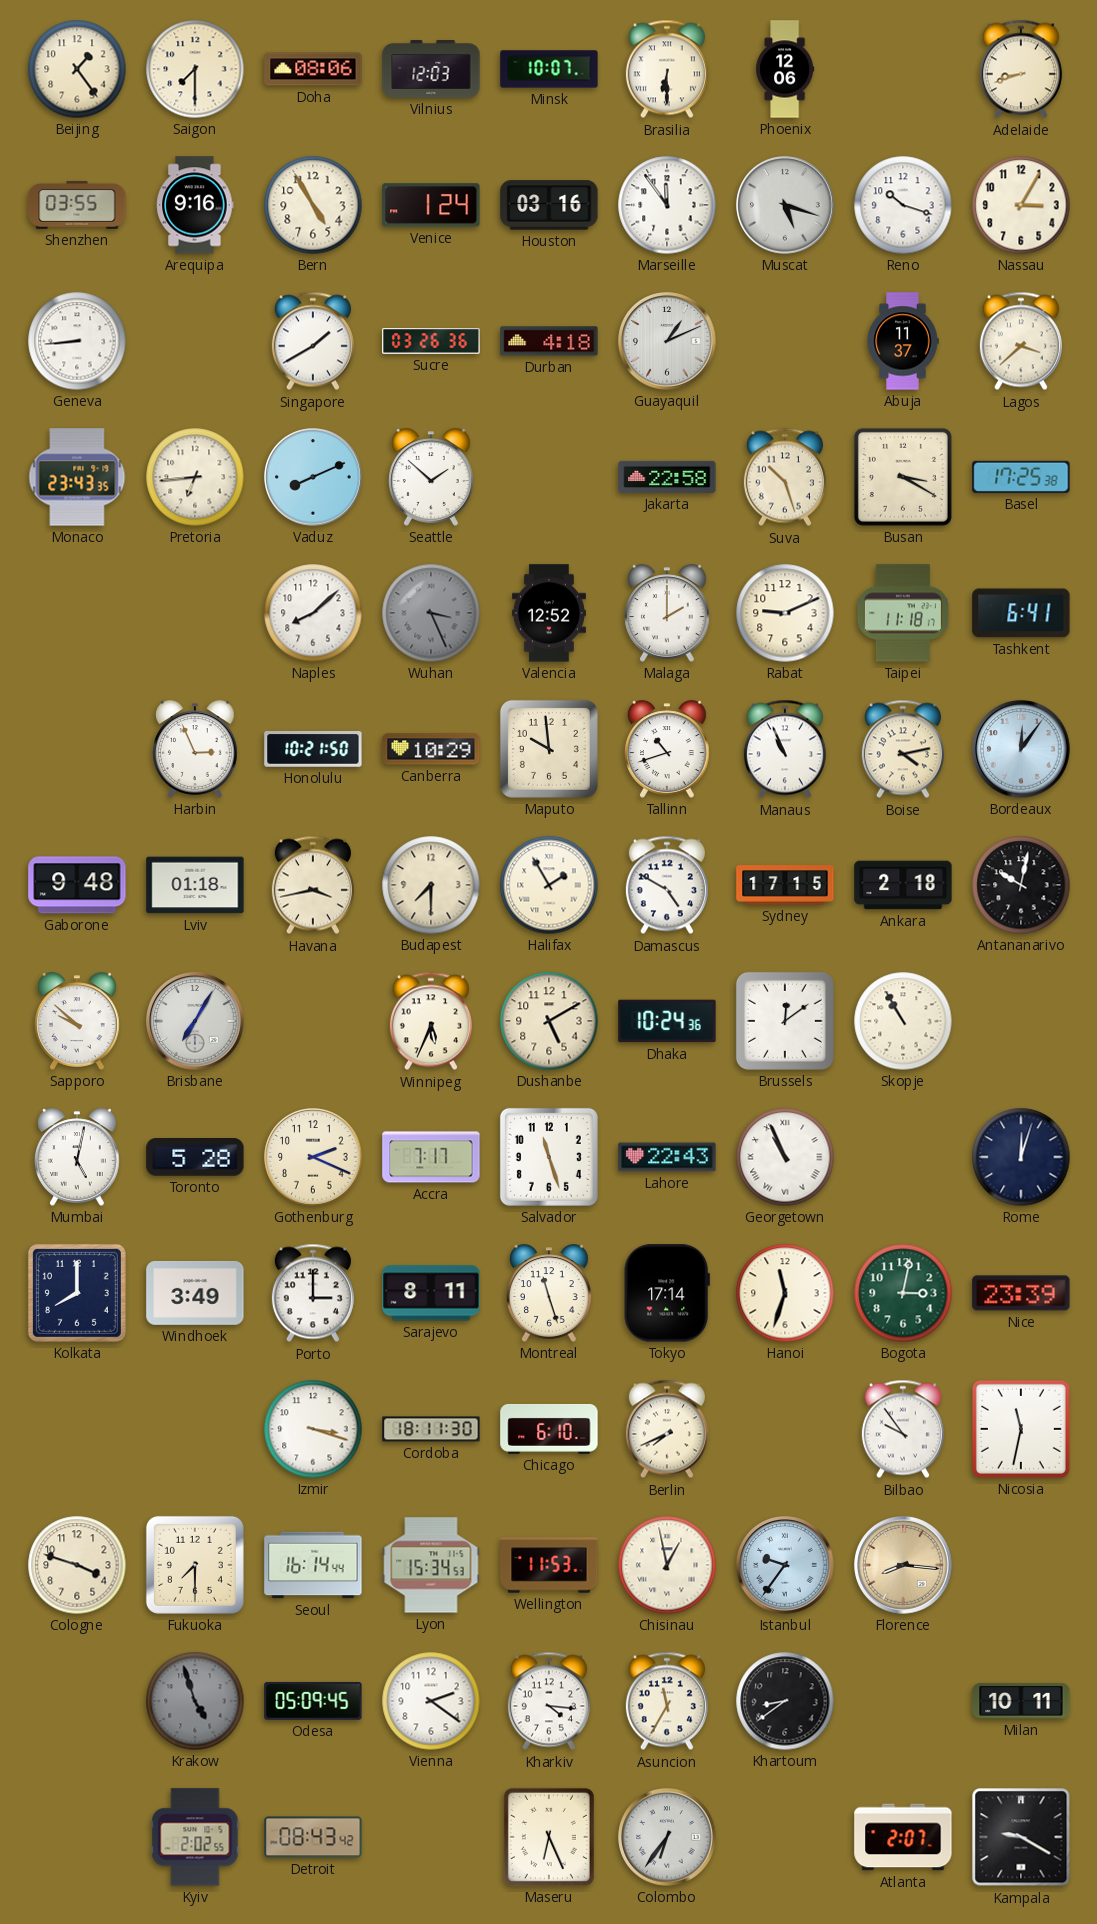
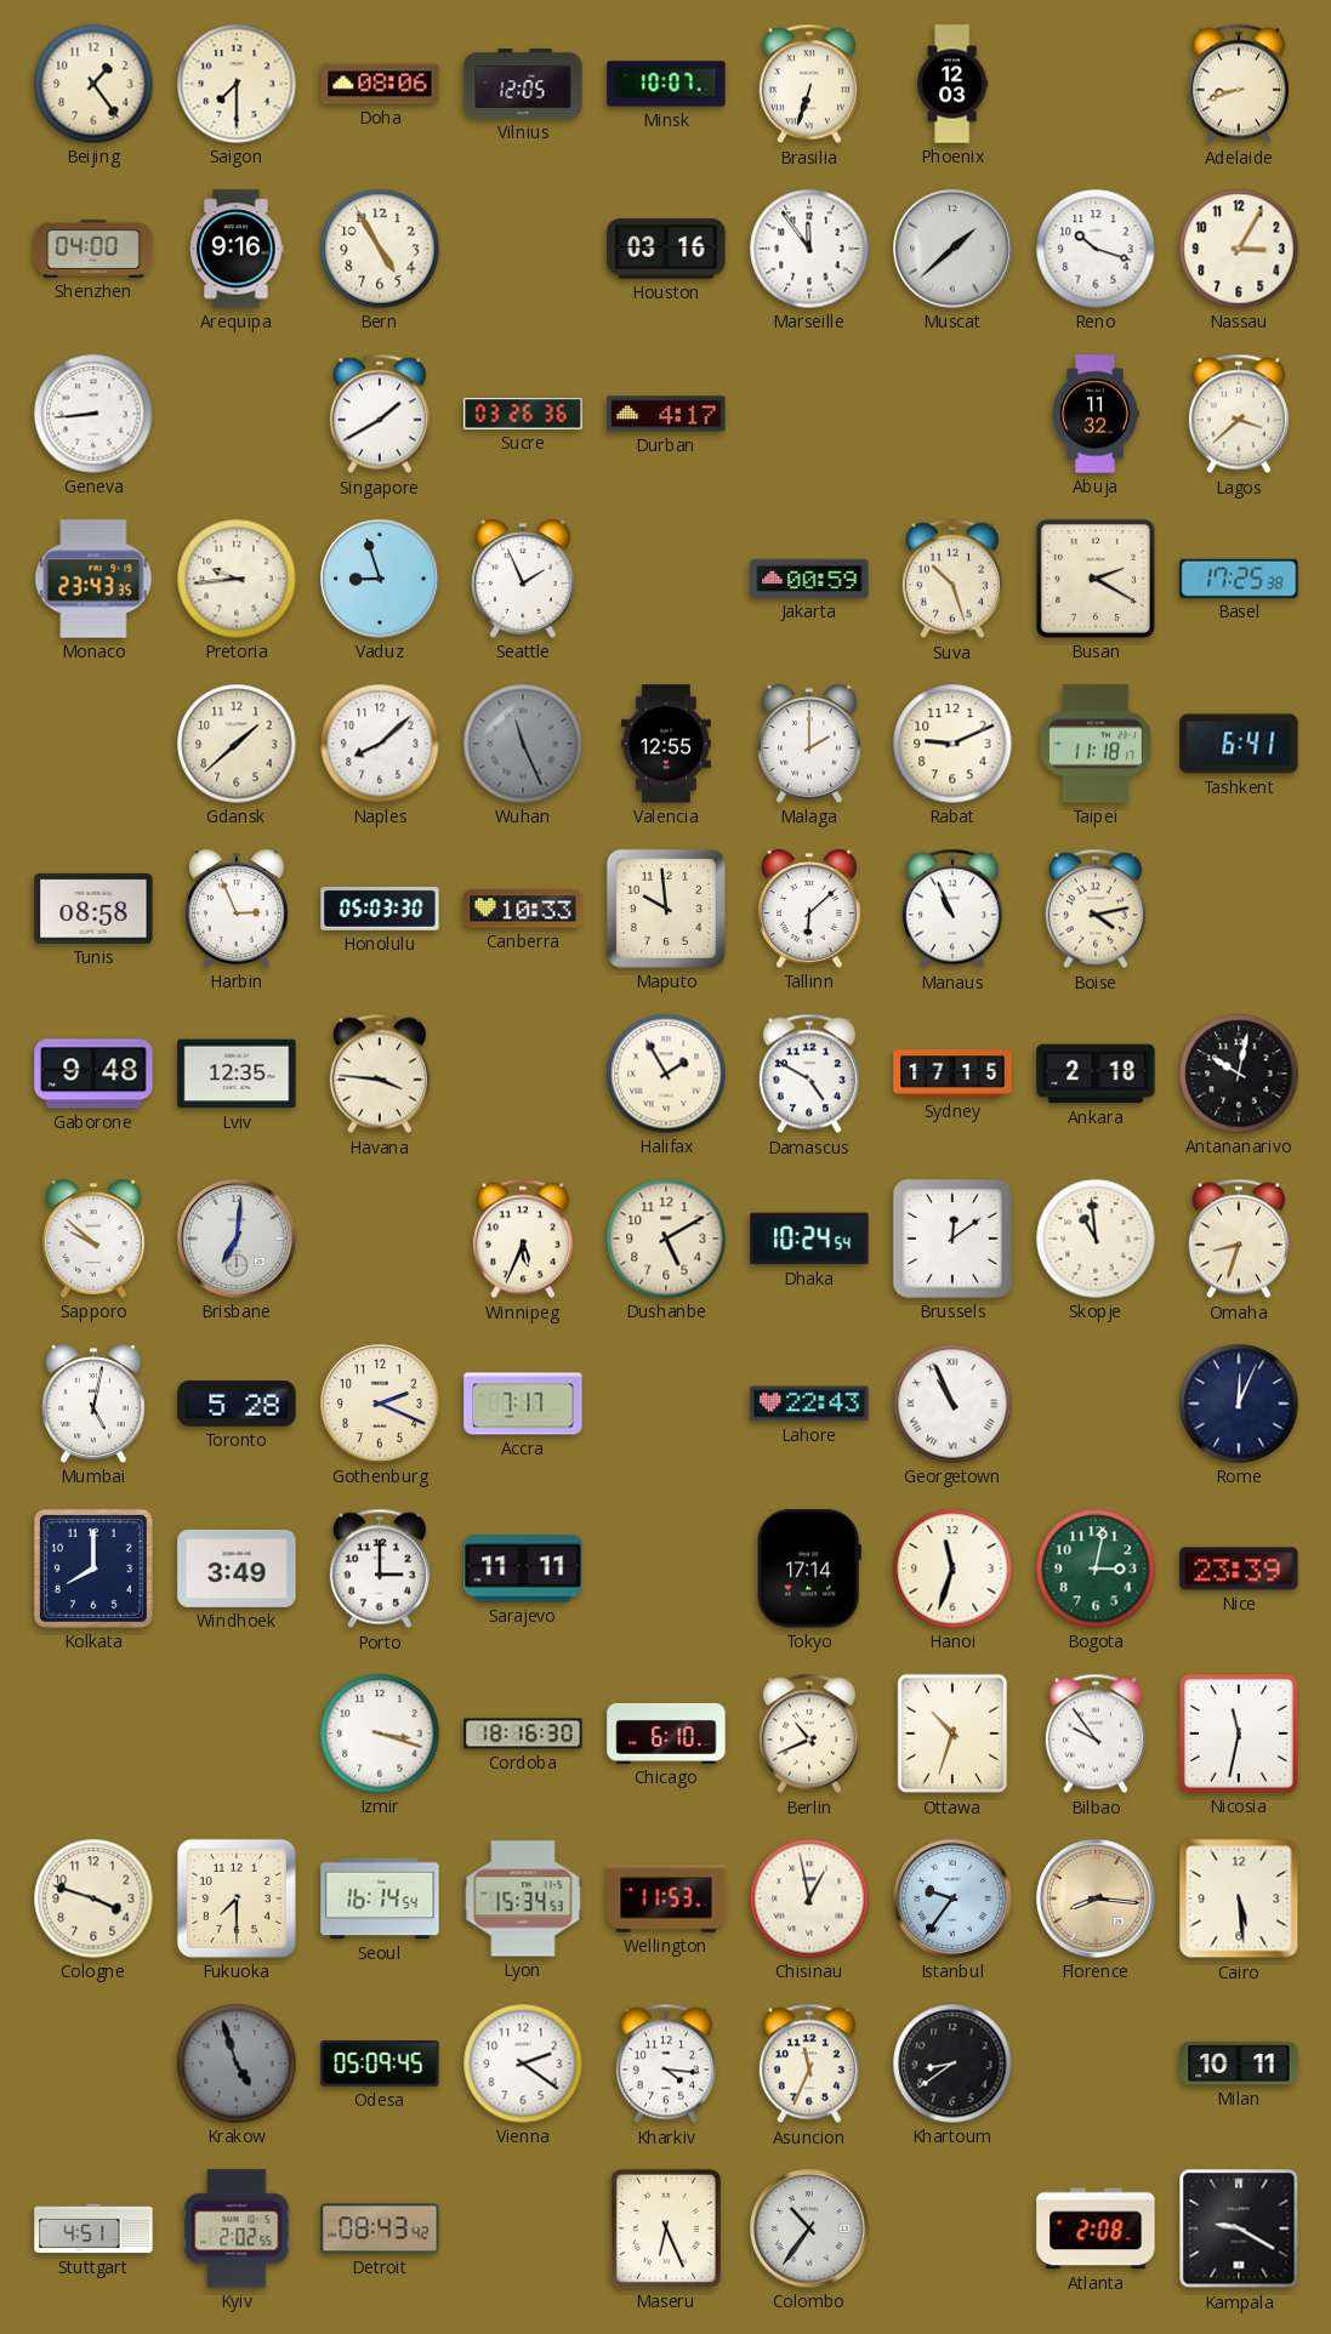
Vilnius: 12:03 -> 12:05
Brasilia: 6:30 -> 6:33
Phoenix: 12:06 -> 12:03
Shenzhen: 03:55 -> 04:00
Venice: 1:24 -> none
Muscat: 5:18 -> 1:38
Durban: 4:18 -> 4:17
Guayaquil: 1:11 -> none
Abuja: 11:37 -> 11:32
Pretoria: 6:44 -> 9:44
Vaduz: 8:11 -> 8:57
Seattle: 1:52 -> 1:56
Jakarta: 22:58 -> 00:59
Busan: 3:20 -> 2:20
Gdansk: none -> 1:38
Wuhan: 3:26 -> 11:26
Valencia: 12:52 -> 12:55
Tunis: none -> 08:58
Honolulu: 10:21 -> 05:03
Canberra: 10:29 -> 10:33
Tallinn: 10:42 -> 6:08
Bordeaux: 12:06 -> none
Lviv: 01:18 -> 12:35
Havana: 3:43 -> 3:46
Budapest: 7:30 -> none
Brisbane: 7:05 -> 7:01
Dhaka: 10:24:36 -> 10:24:54
Skopje: 10:55 -> 10:59
Omaha: none -> 8:33
Salvador: 11:27 -> none
Rome: 12:03 -> 12:04
Sarajevo: 8:11 -> 11:11
Montreal: 11:27 -> none
Cordoba: 18:11 -> 18:16
Berlin: 7:41 -> 10:41
Ottawa: none -> 10:33
Seoul: 16:14:44 -> 16:14:54
Cairo: none -> 5:29
Asuncion: 11:35 -> 11:34
Stuttgart: none -> 4:51
Colombo: 6:36 -> 10:36
Atlanta: 2:07 -> 2:08
